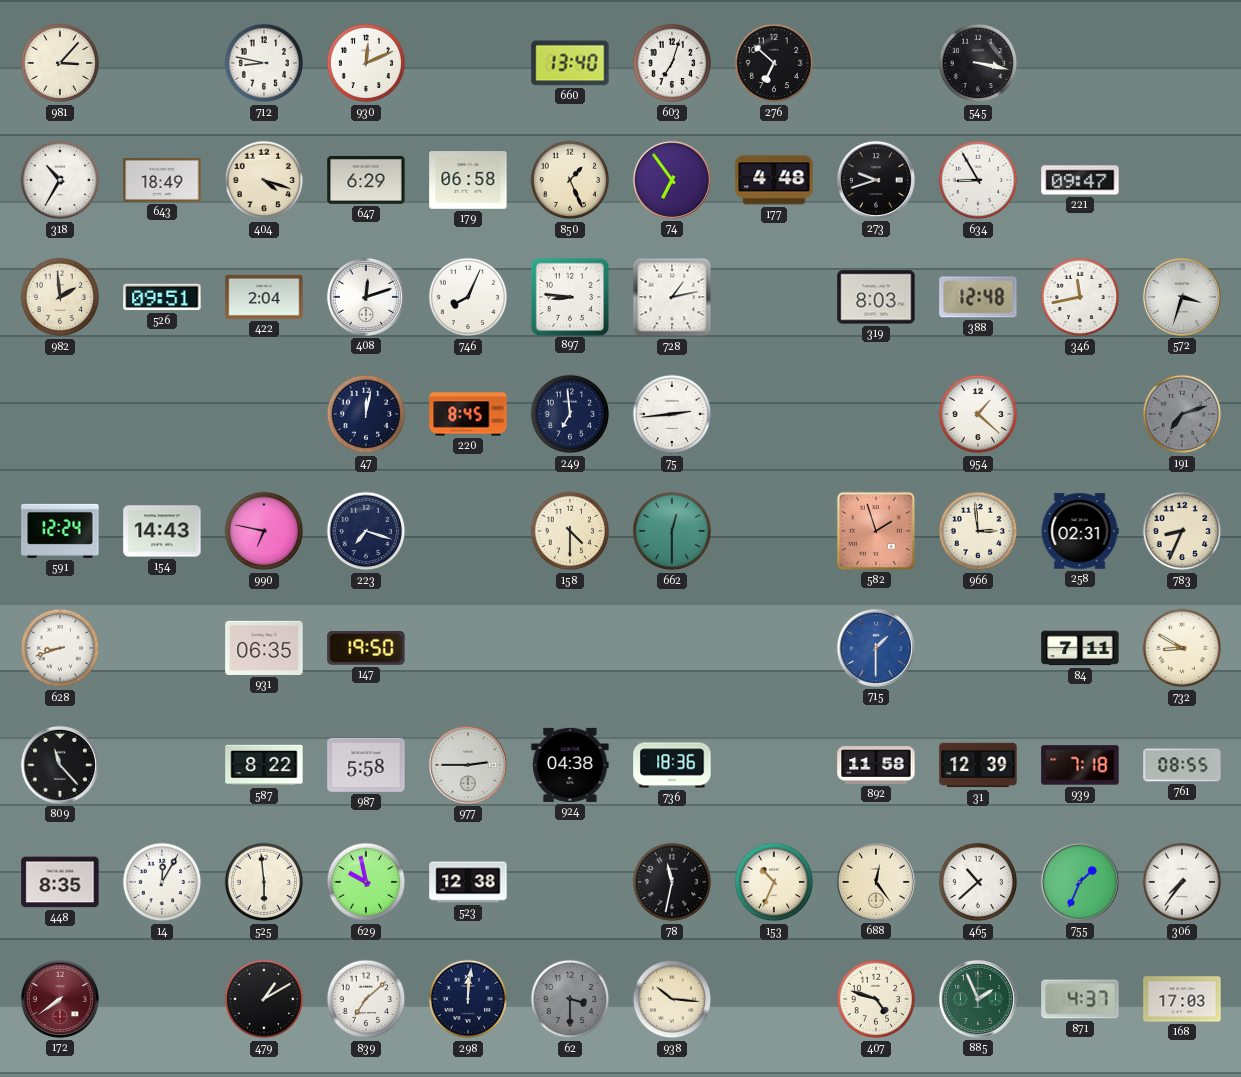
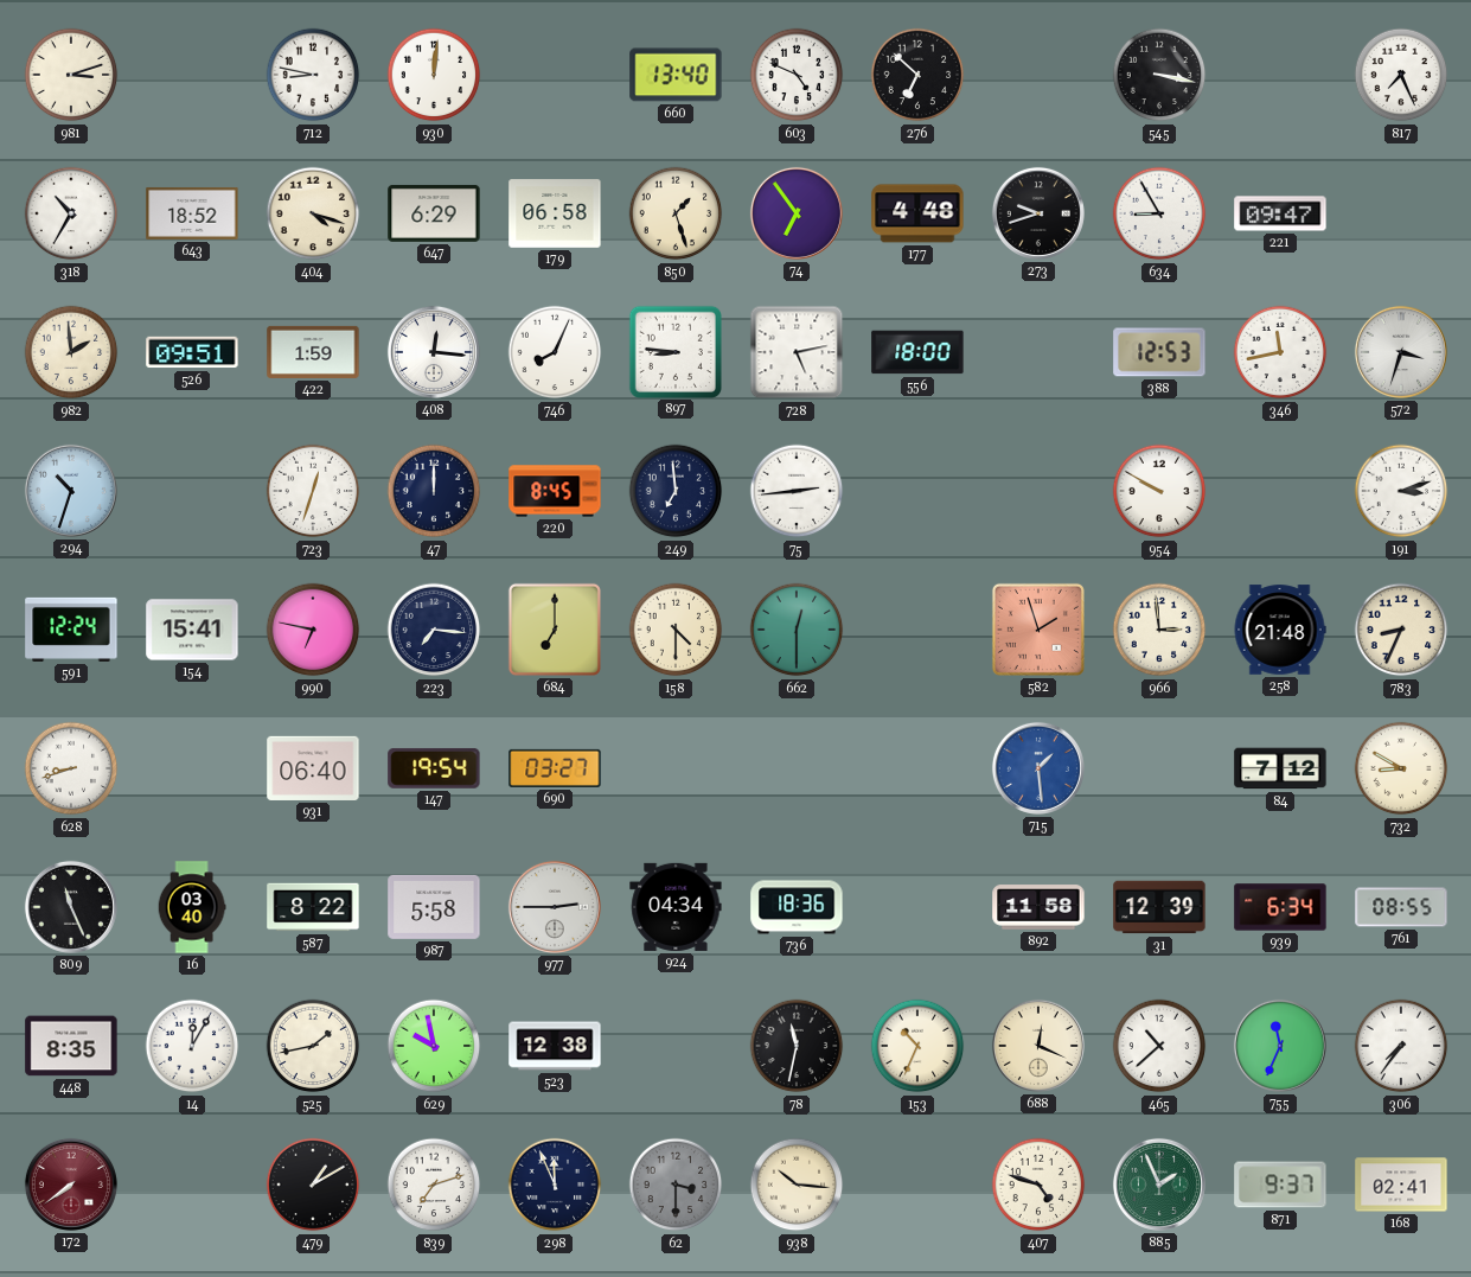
981: 3:07 -> 3:12
930: 12:11 -> 12:01
603: 7:03 -> 4:49
817: none -> 7:26
643: 18:49 -> 18:52
850: 1:26 -> 1:27
422: 2:04 -> 1:59
408: 12:12 -> 12:16
728: 1:13 -> 5:13
556: none -> 18:00
319: 8:03 -> none
388: 12:48 -> 12:53
294: none -> 10:33
723: none -> 12:33
47: 12:02 -> 12:00
954: 1:22 -> 9:50
191: 7:12 -> 3:12
191 dial: grey -> white
154: 14:43 -> 15:41
223: 7:18 -> 7:16
684: none -> 7:00
258: 02:31 -> 21:48
931: 06:35 -> 06:40
147: 19:50 -> 19:54
690: none -> 03:27
715: 1:30 -> 1:29
84: 7:11 -> 7:12
809: 11:23 -> 11:26
16: none -> 03:40
924: 04:38 -> 04:34
939: 7:18 -> 6:34
525: 5:59 -> 1:43
688: 12:24 -> 12:19
755: 1:34 -> 11:34
839: 7:08 -> 7:12
298: 12:01 -> 11:56
871: 4:37 -> 9:37
168: 17:03 -> 02:41
